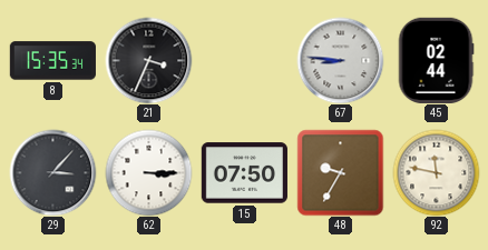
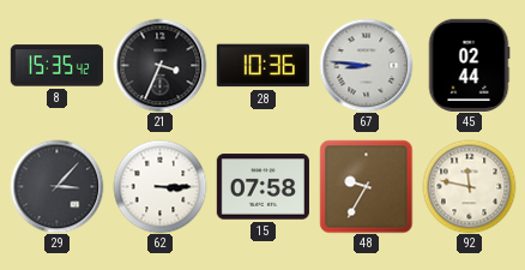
8: 15:35:34 -> 15:35:42
28: none -> 10:36
15: 07:50 -> 07:58
